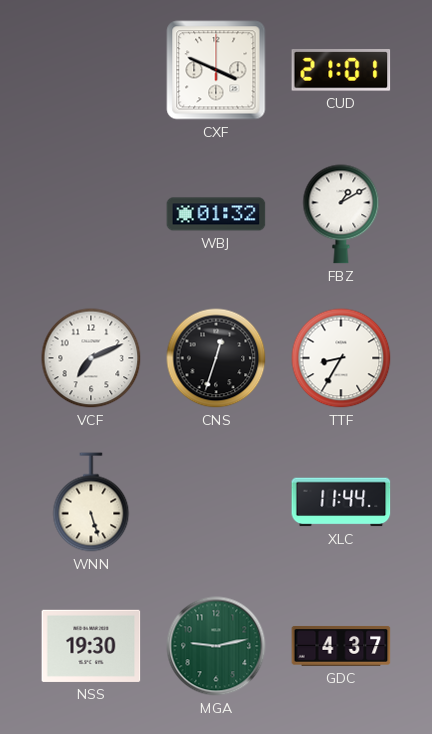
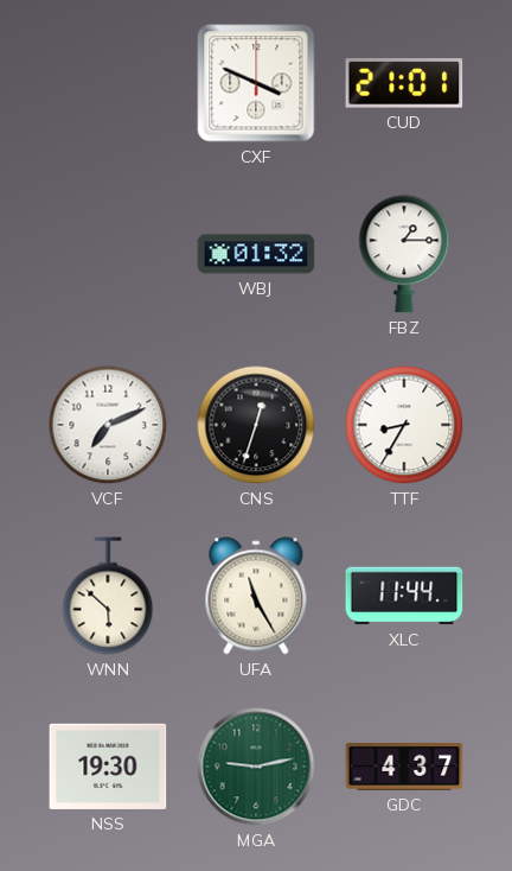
FBZ: 1:10 -> 1:15
WNN: 5:27 -> 5:52
UFA: none -> 11:25
